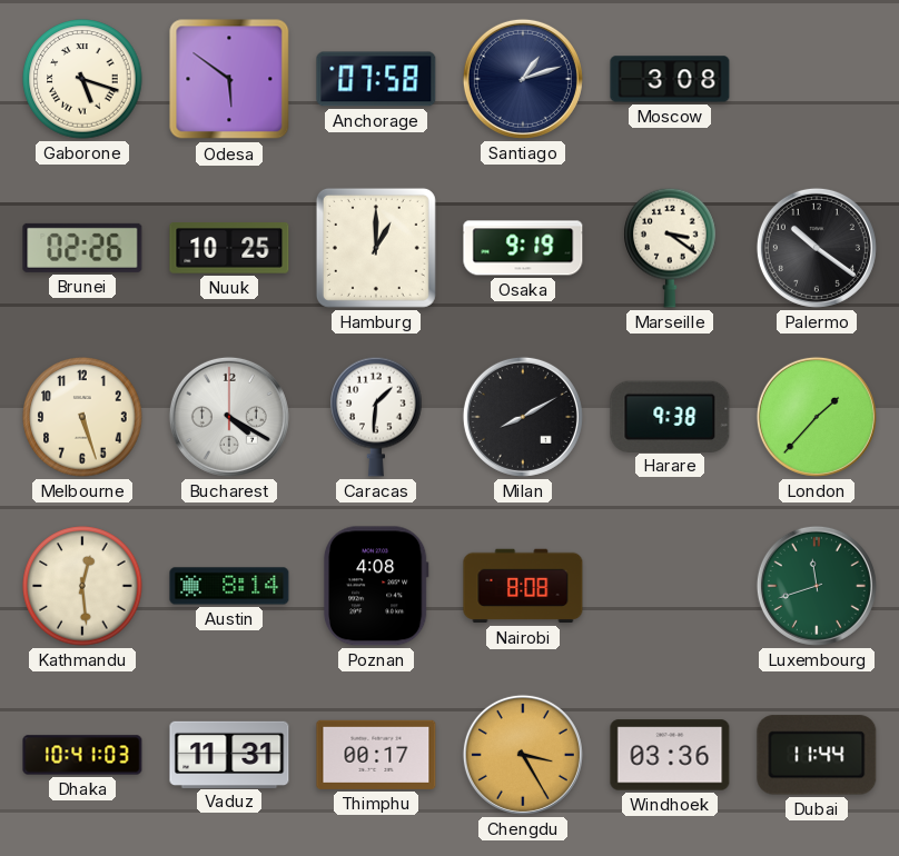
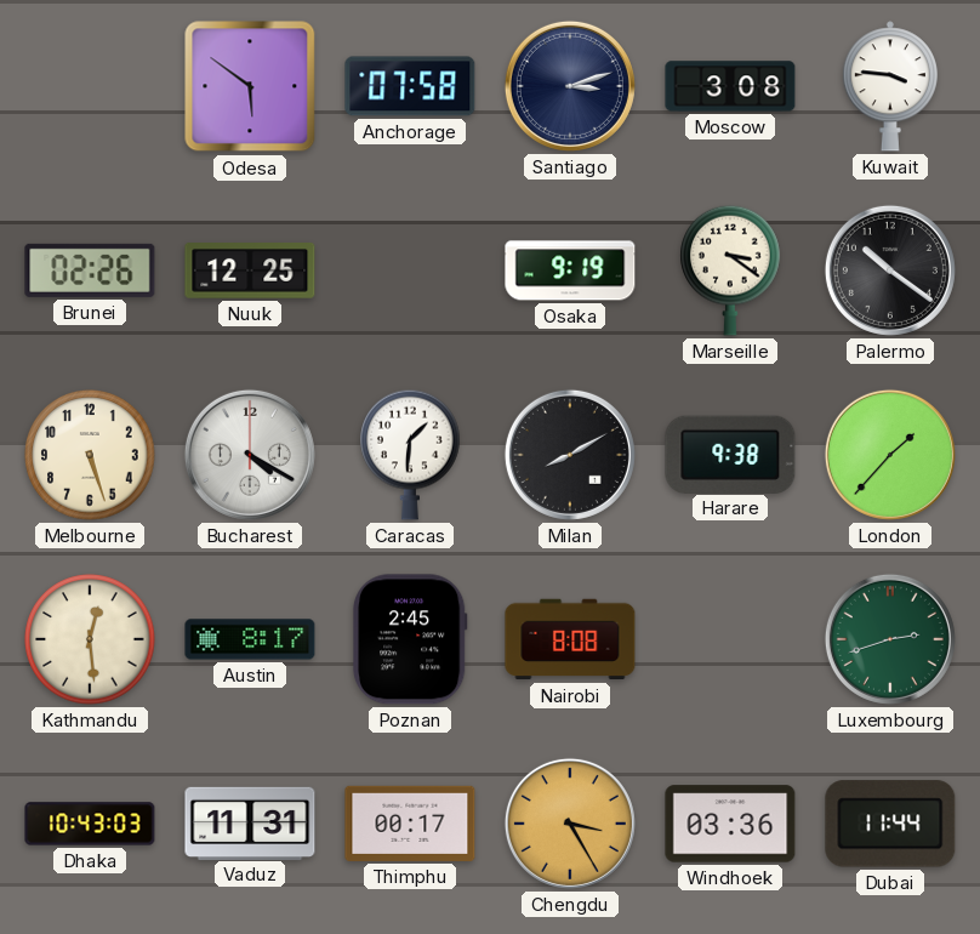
Gaborone: 5:18 -> none
Santiago: 1:12 -> 3:12
Kuwait: none -> 3:46
Nuuk: 10:25 -> 12:25
Hamburg: 1:00 -> none
Austin: 8:14 -> 8:17
Poznan: 4:08 -> 2:45
Luxembourg: 11:42 -> 2:42
Dhaka: 10:41 -> 10:43
